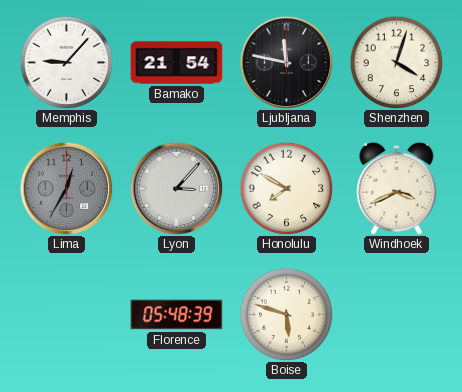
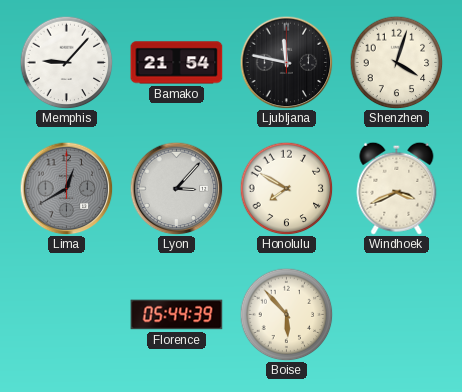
Lima: 12:35 -> 12:40
Florence: 05:48 -> 05:44
Boise: 5:48 -> 5:53
